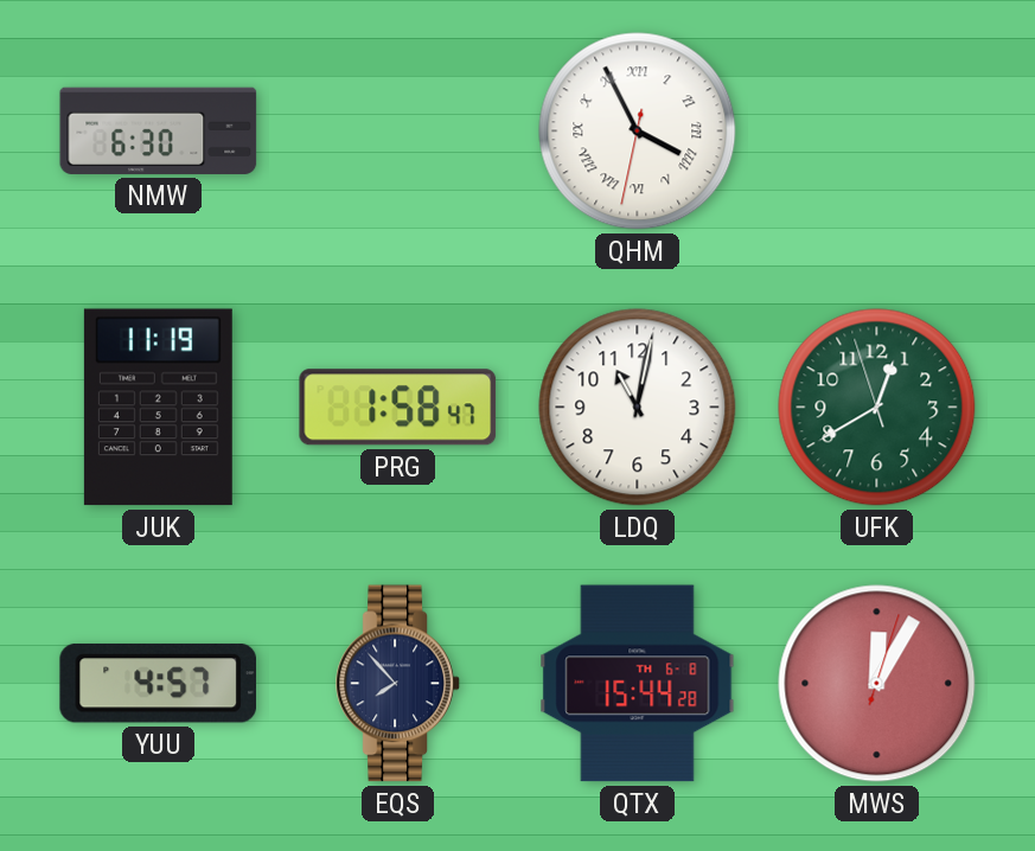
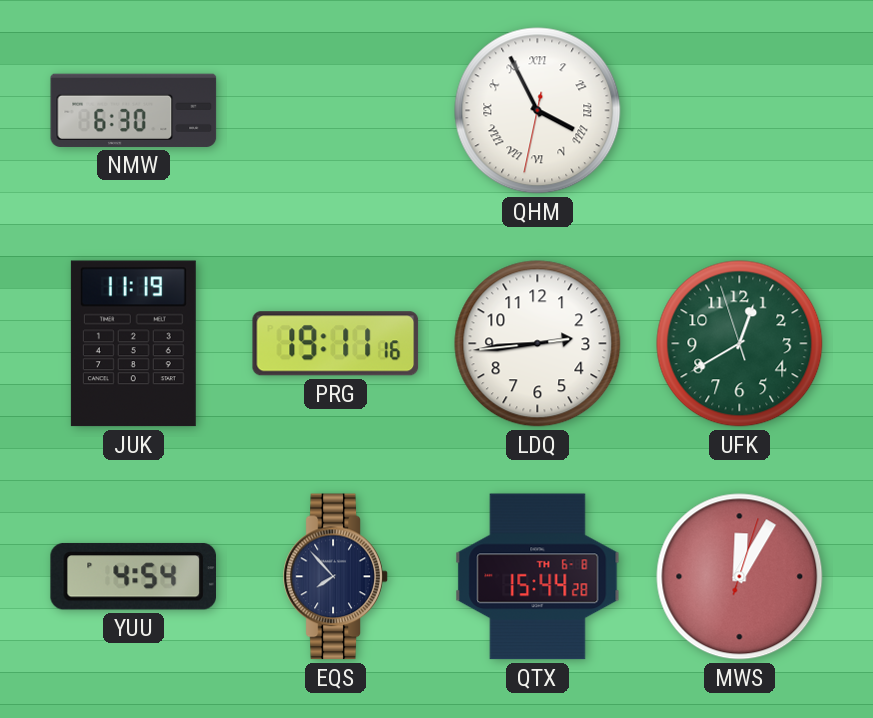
PRG: 1:58 -> 19:11
LDQ: 11:02 -> 2:44
YUU: 4:57 -> 4:54
